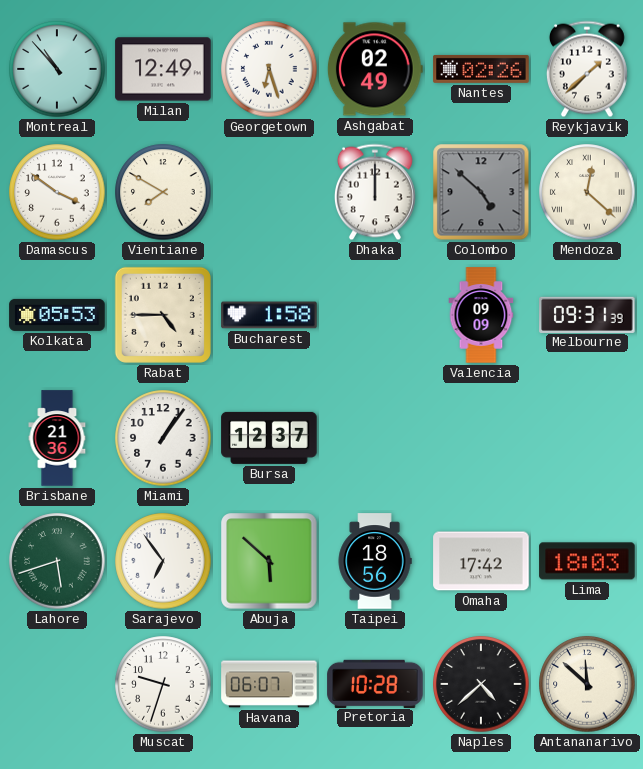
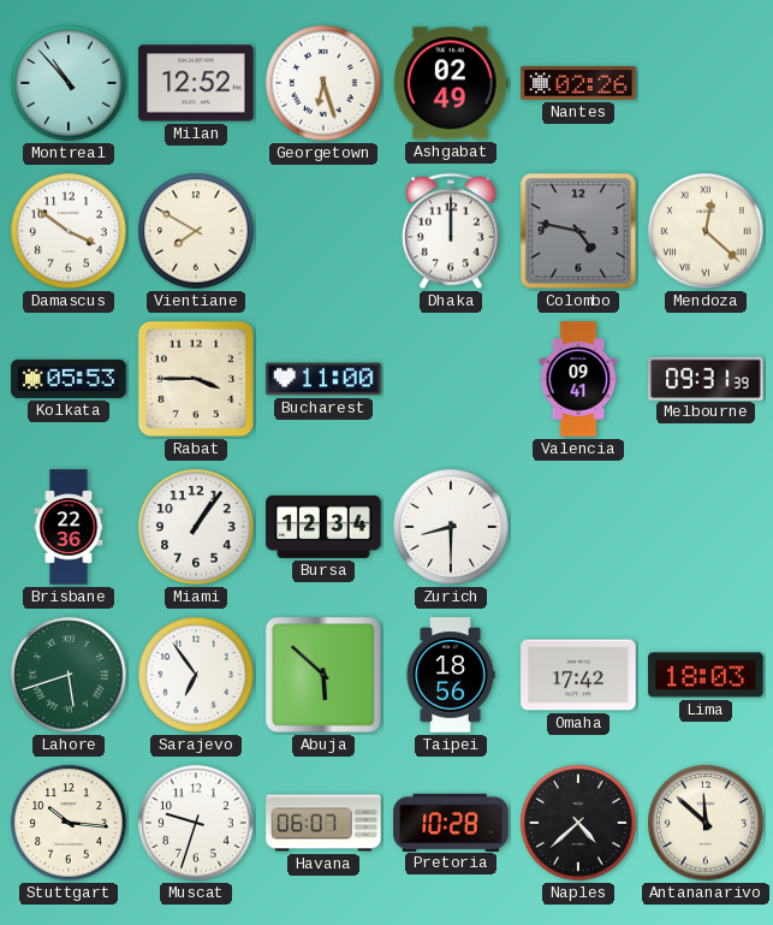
Milan: 12:49 -> 12:52
Reykjavik: 1:38 -> none
Colombo: 4:52 -> 4:47
Rabat: 4:45 -> 3:45
Bucharest: 1:58 -> 11:00
Valencia: 09:09 -> 09:41
Brisbane: 21:36 -> 22:36
Bursa: 12:37 -> 12:34
Zurich: none -> 8:30
Stuttgart: none -> 10:16
